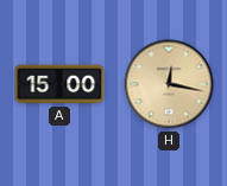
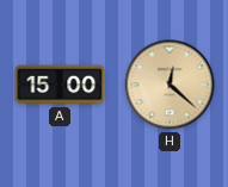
H: 12:17 -> 12:22
